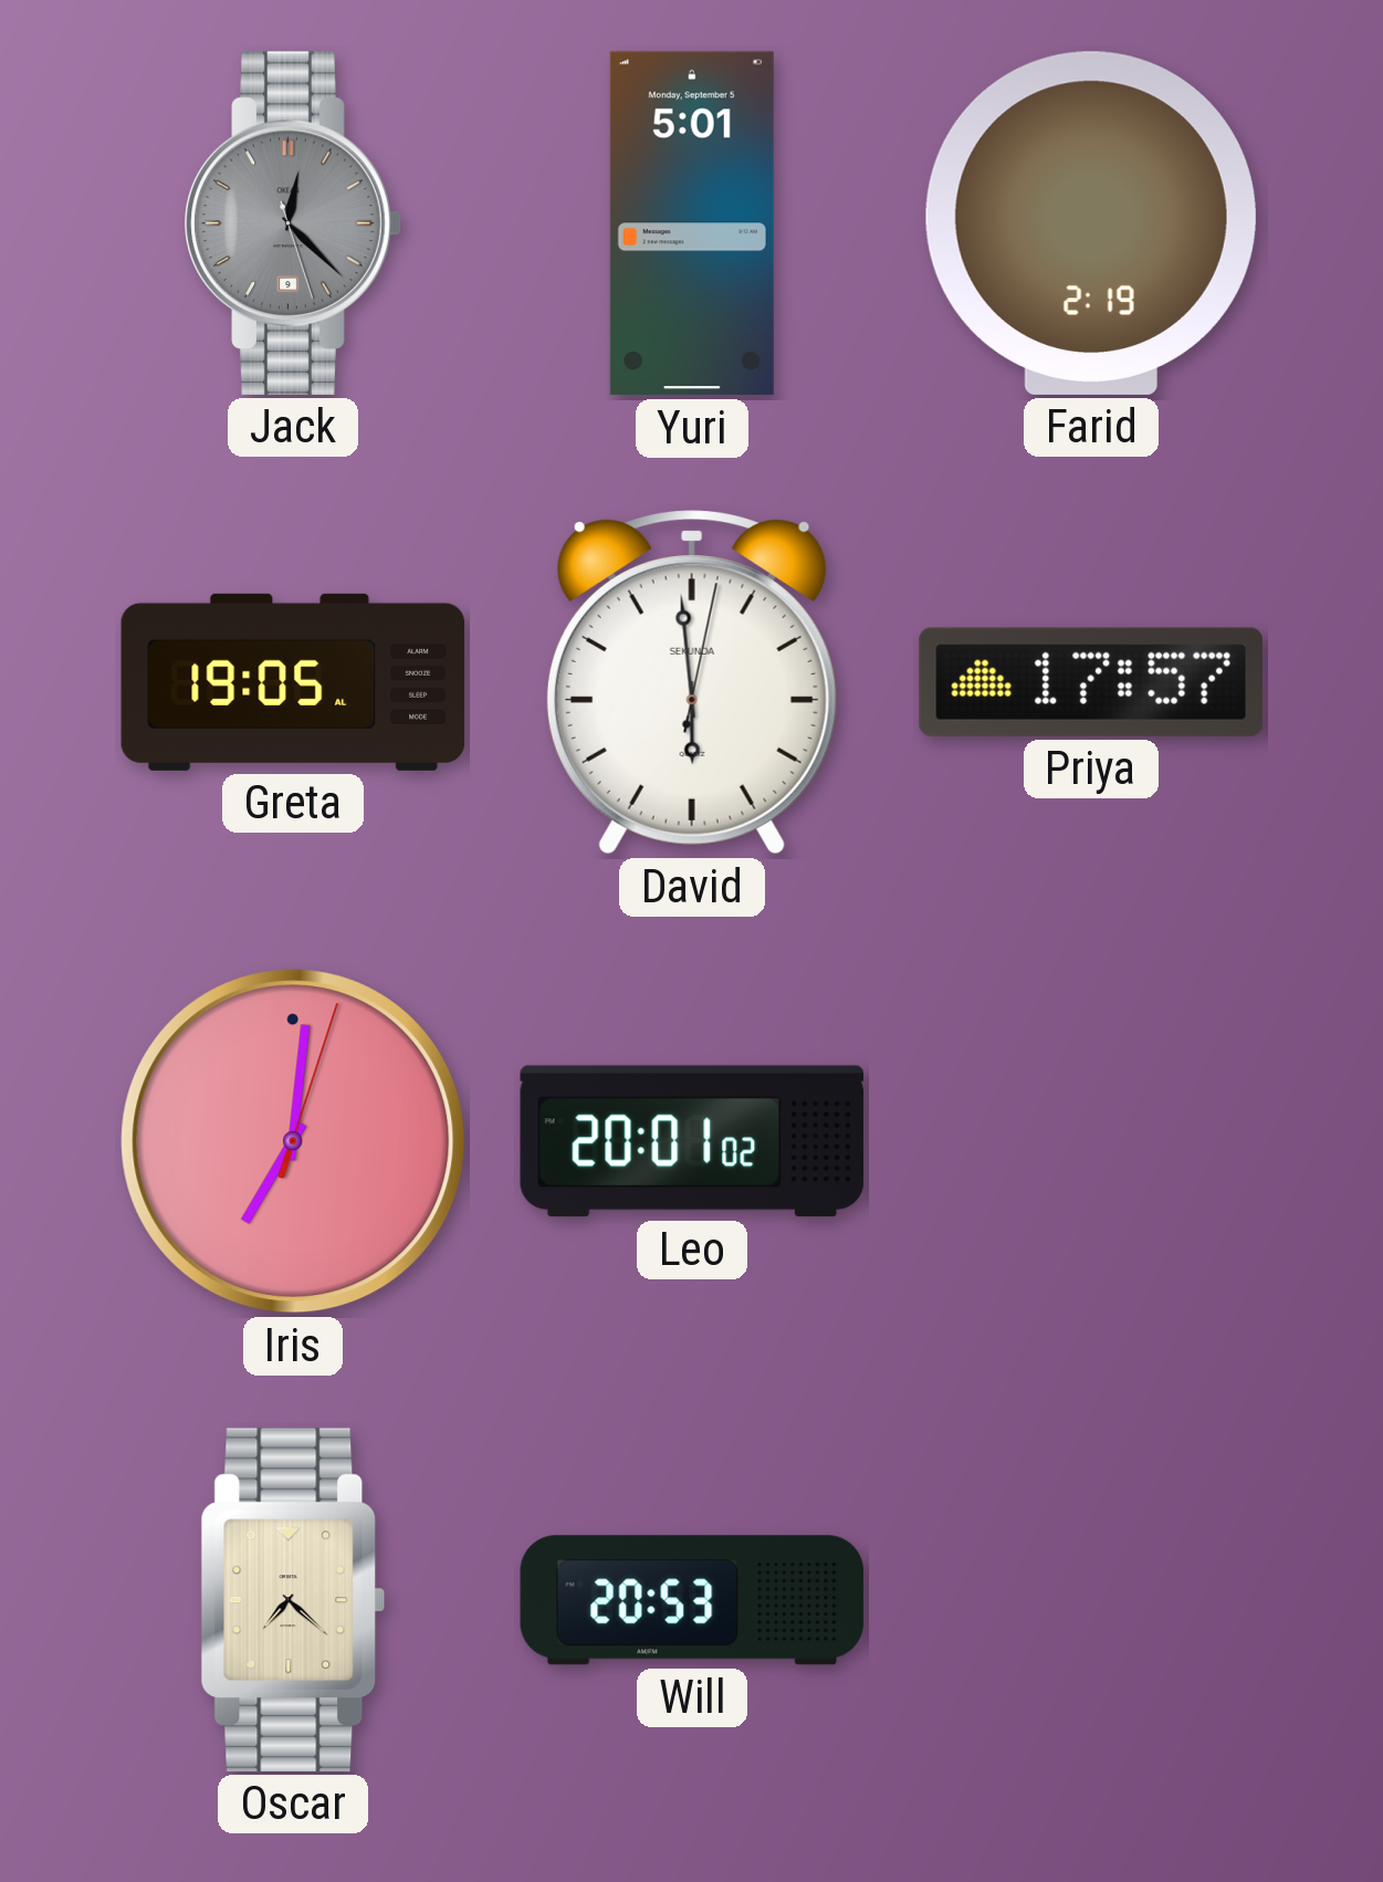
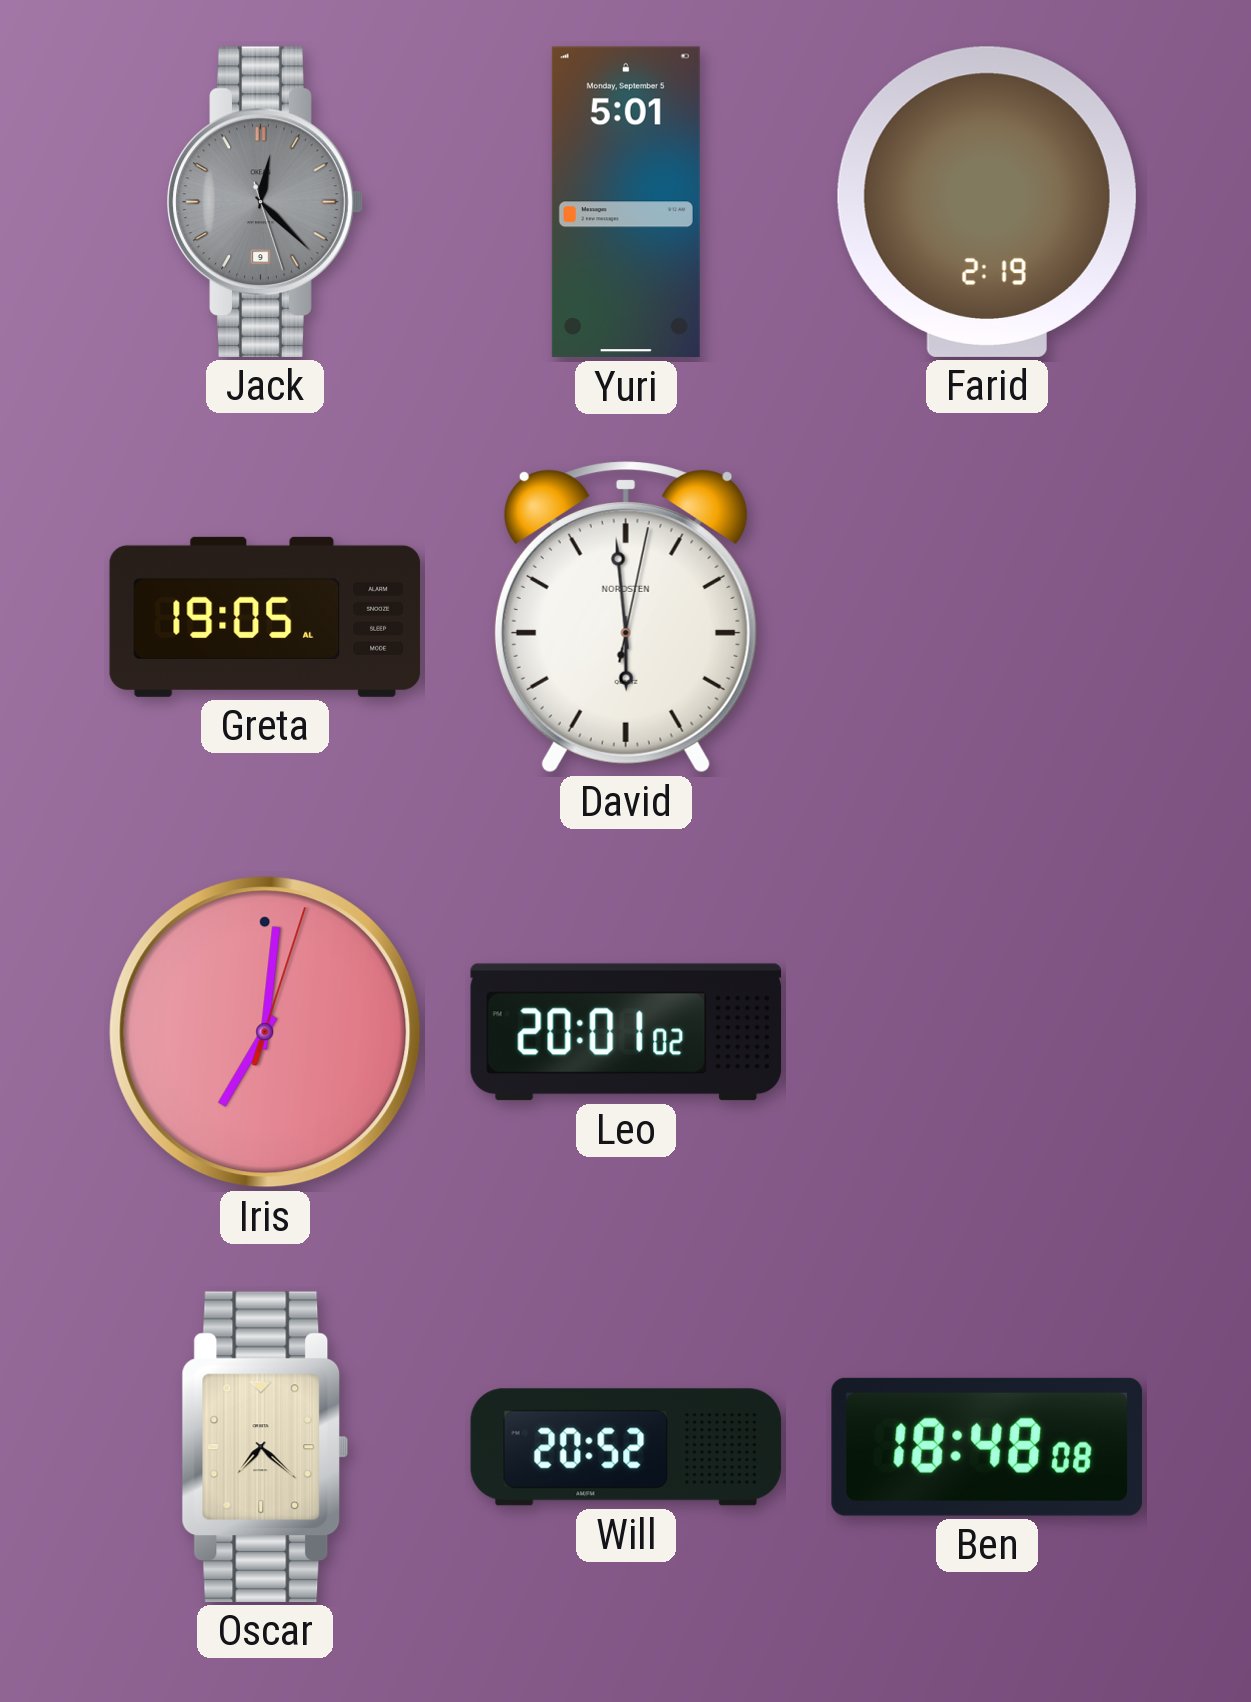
David brand: SEKUNDA -> NORDSTEN
Priya: 17:57 -> none
Will: 20:53 -> 20:52
Ben: none -> 18:48
